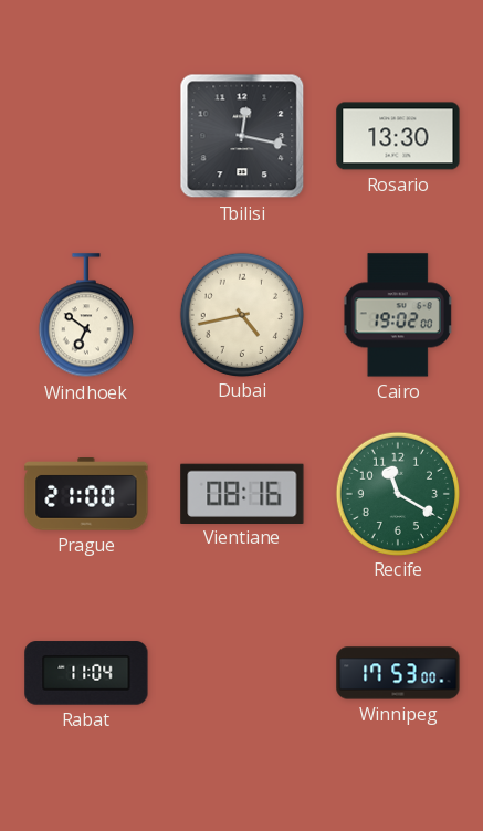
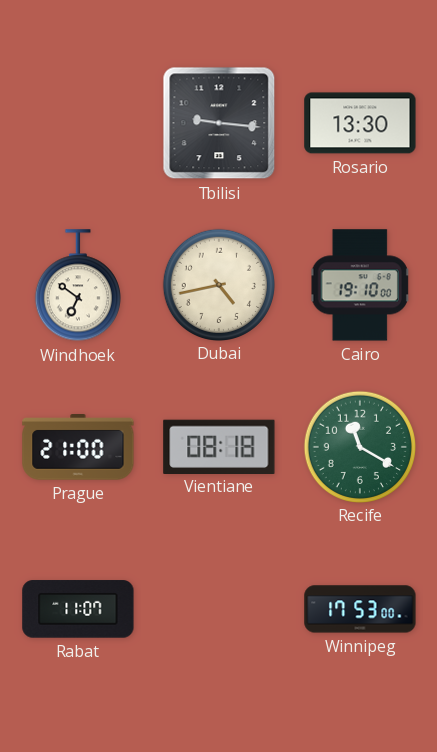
Tbilisi: 12:17 -> 9:16
Cairo: 19:02 -> 19:10
Vientiane: 08:16 -> 08:18
Rabat: 11:04 -> 11:07
